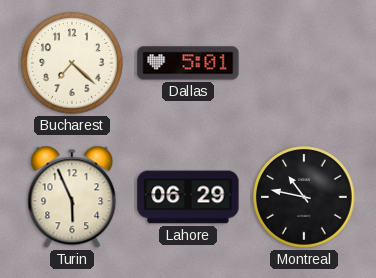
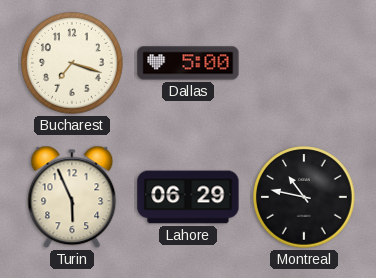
Bucharest: 7:22 -> 7:18
Dallas: 5:01 -> 5:00
